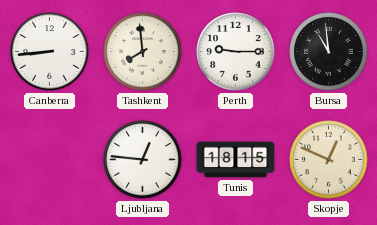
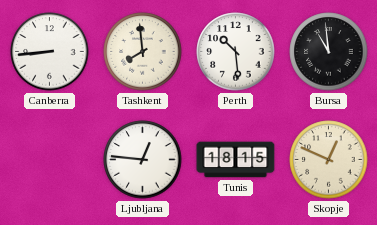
Perth: 9:15 -> 10:29
